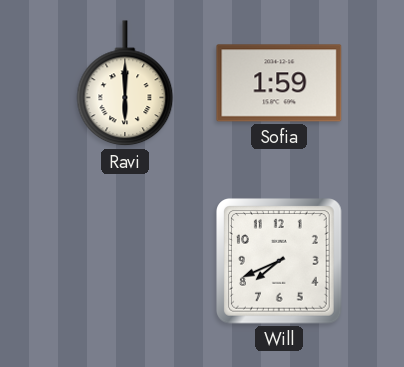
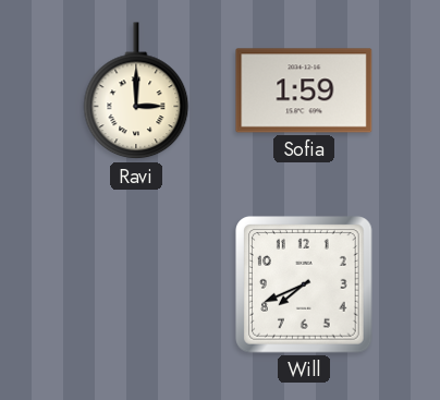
Ravi: 6:00 -> 3:00
